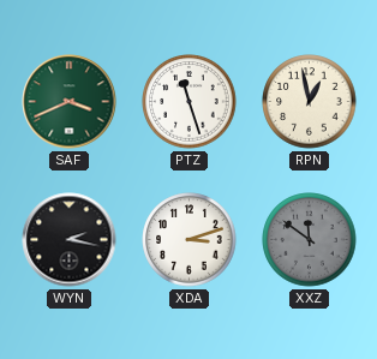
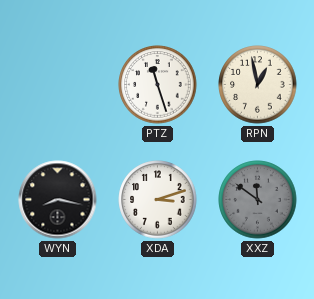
SAF: 3:41 -> none
WYN: 2:17 -> 8:17
